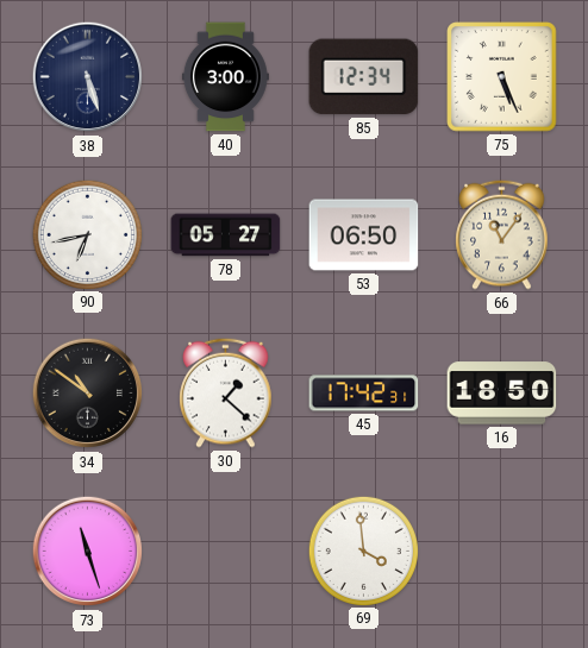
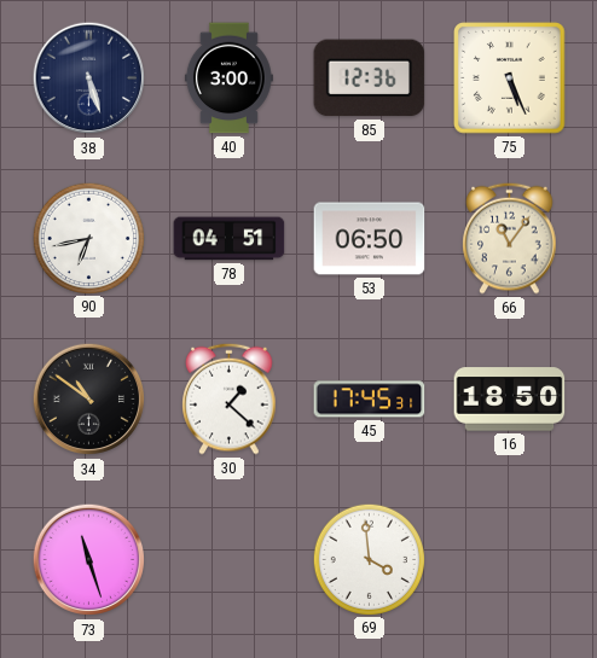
85: 12:34 -> 12:36
78: 05:27 -> 04:51
45: 17:42 -> 17:45
